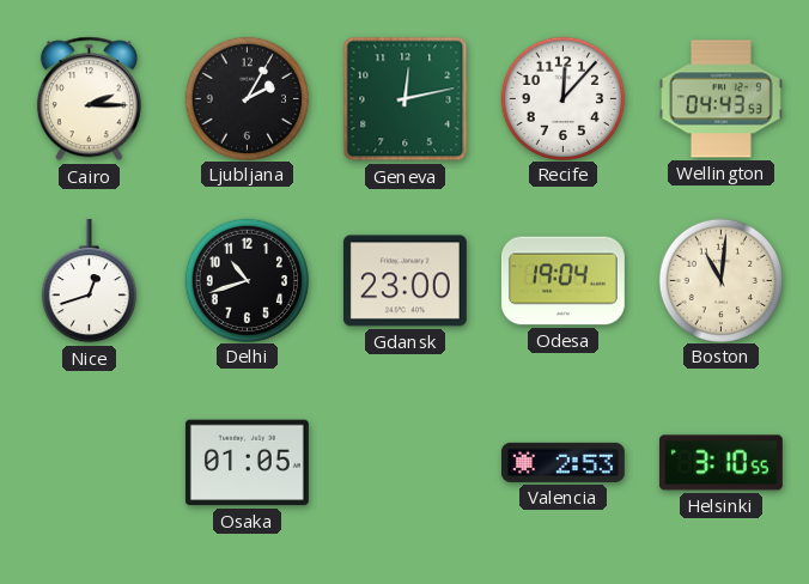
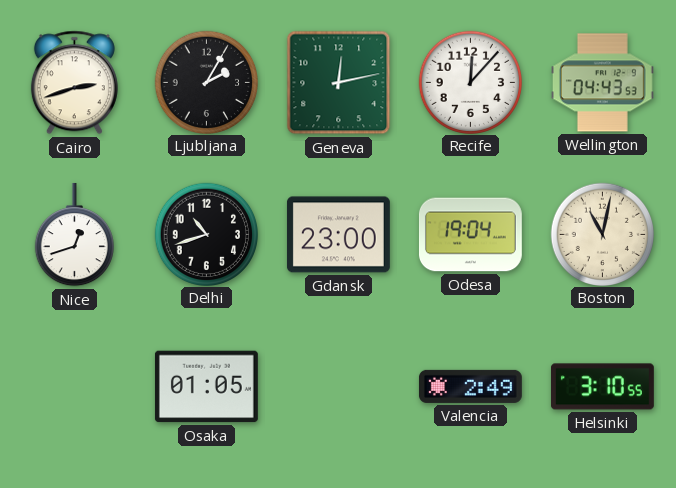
Cairo: 2:15 -> 2:42
Boston: 11:01 -> 11:02
Valencia: 2:53 -> 2:49
